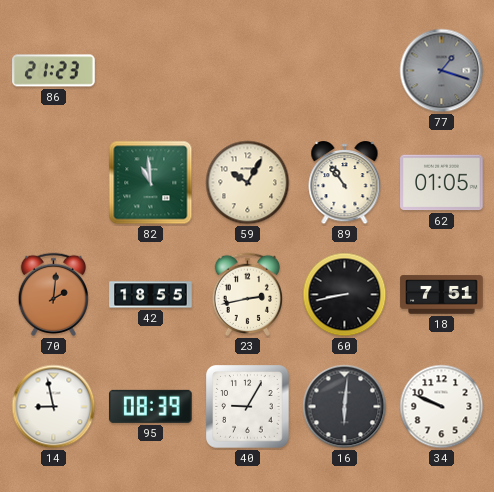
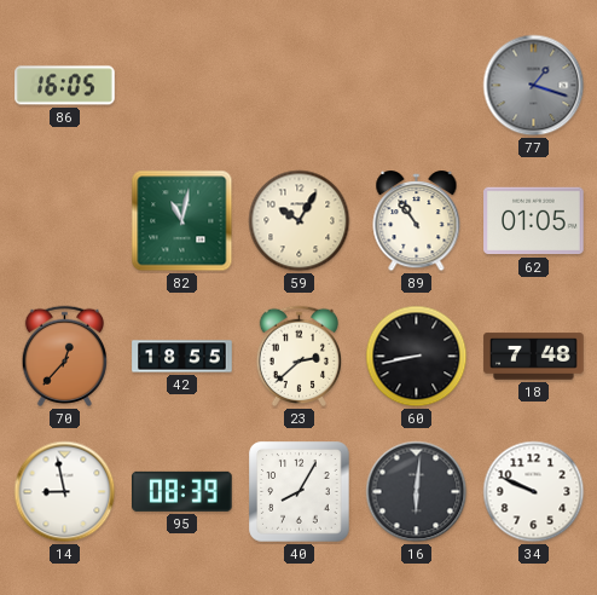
86: 21:23 -> 16:05
82: 10:59 -> 11:02
70: 2:01 -> 12:37
23: 2:43 -> 2:38
18: 7:51 -> 7:48
40: 9:05 -> 8:05
